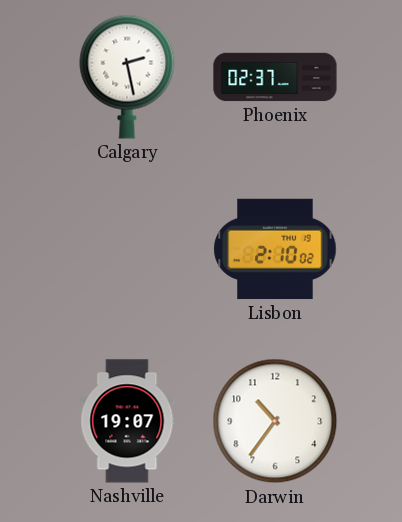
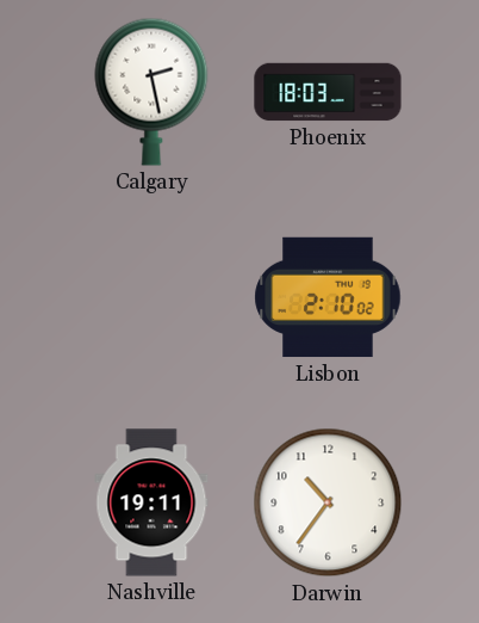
Phoenix: 02:37 -> 18:03
Nashville: 19:07 -> 19:11
